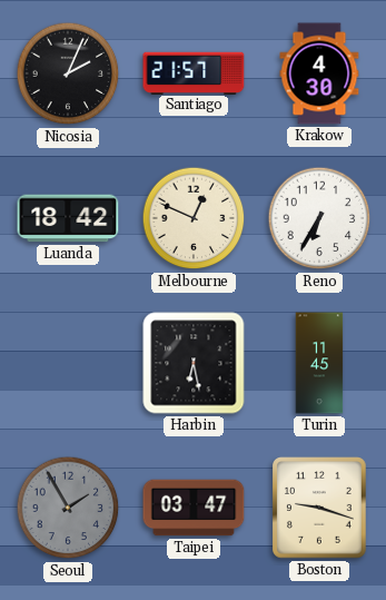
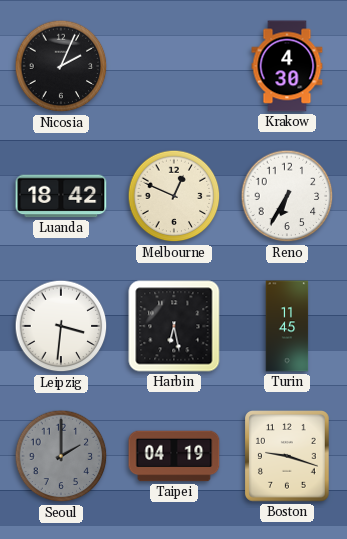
Santiago: 21:57 -> none
Leipzig: none -> 3:31
Seoul: 1:55 -> 2:00
Taipei: 03:47 -> 04:19
